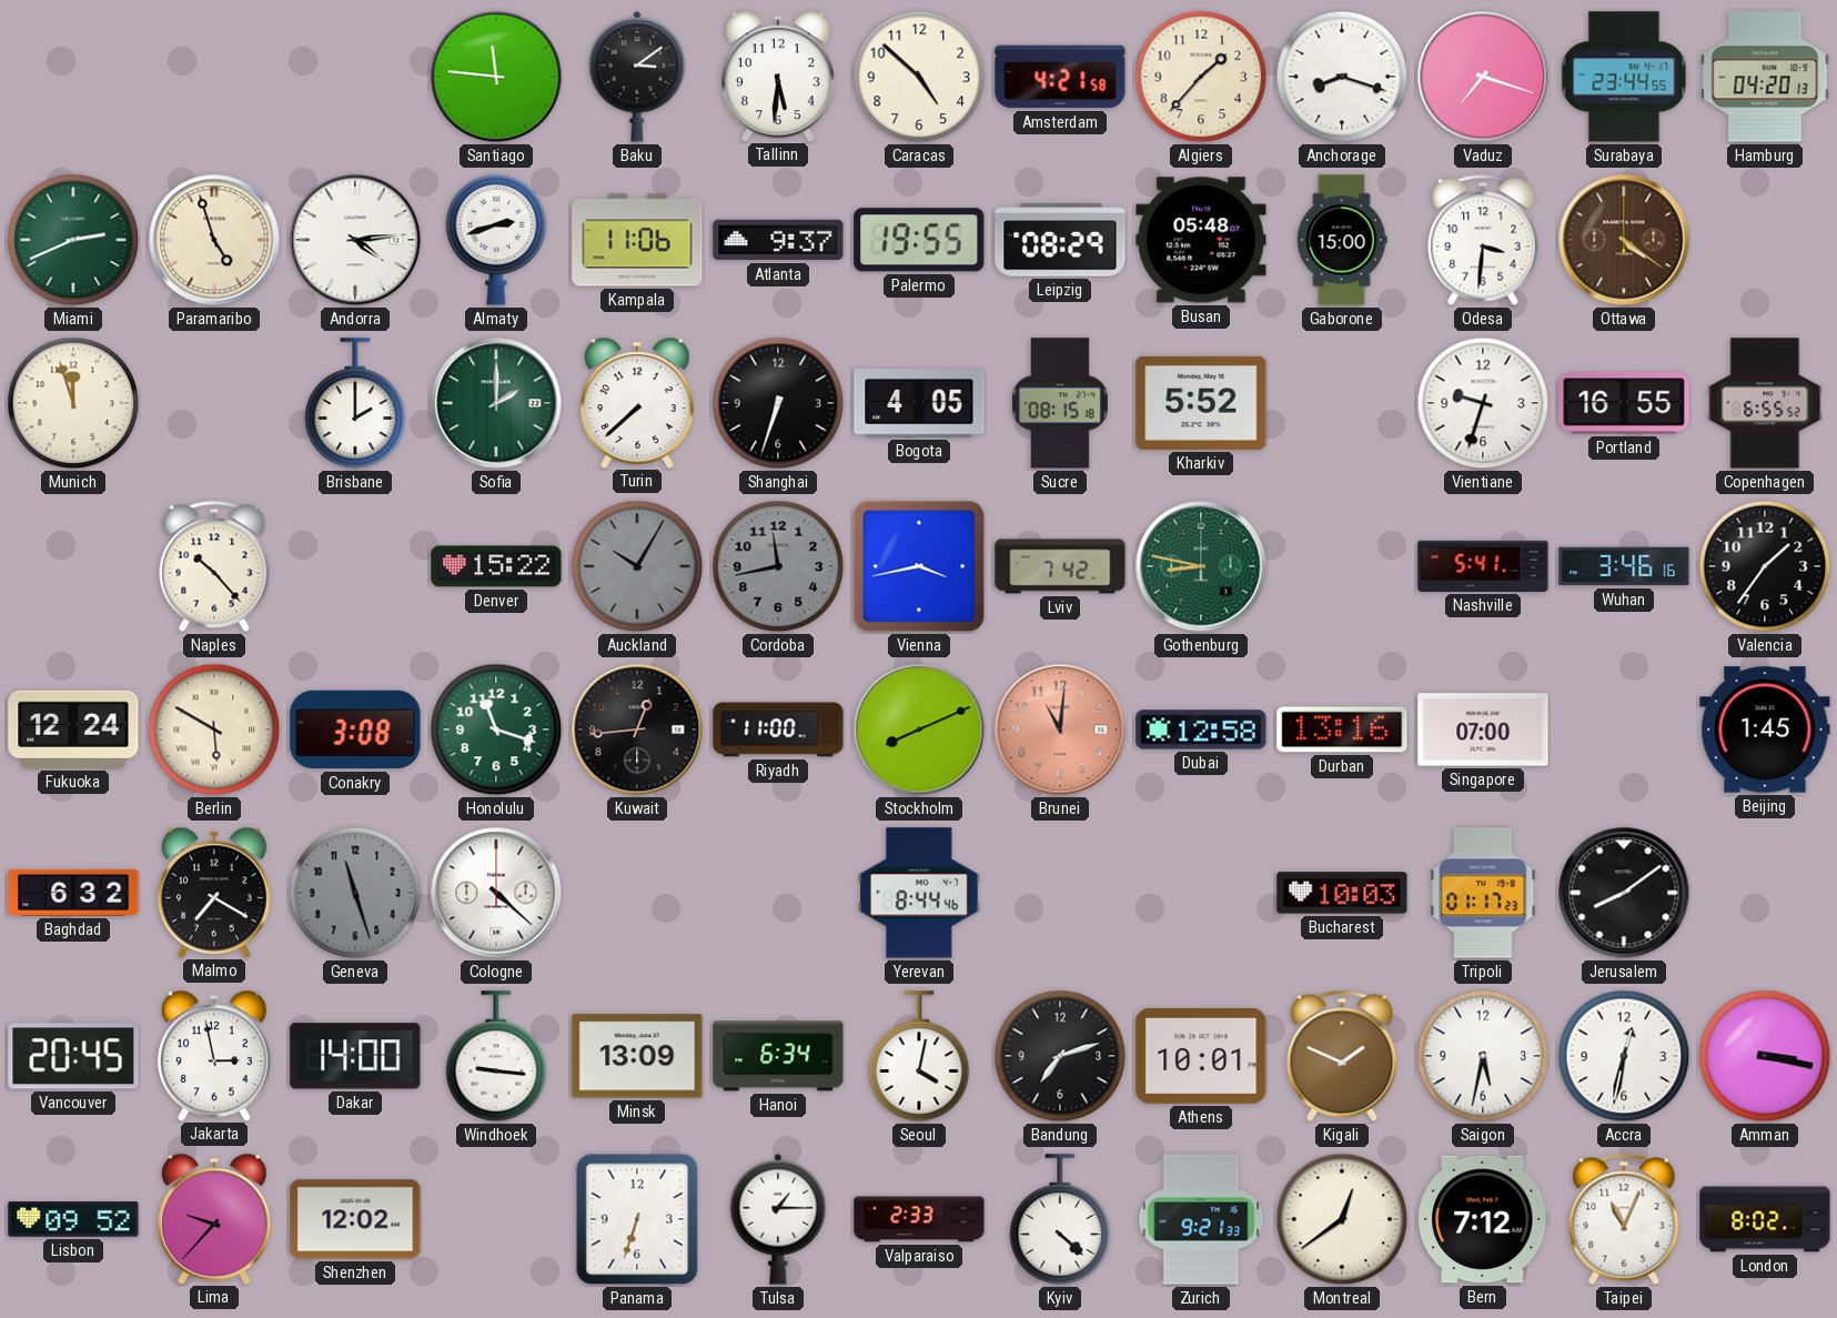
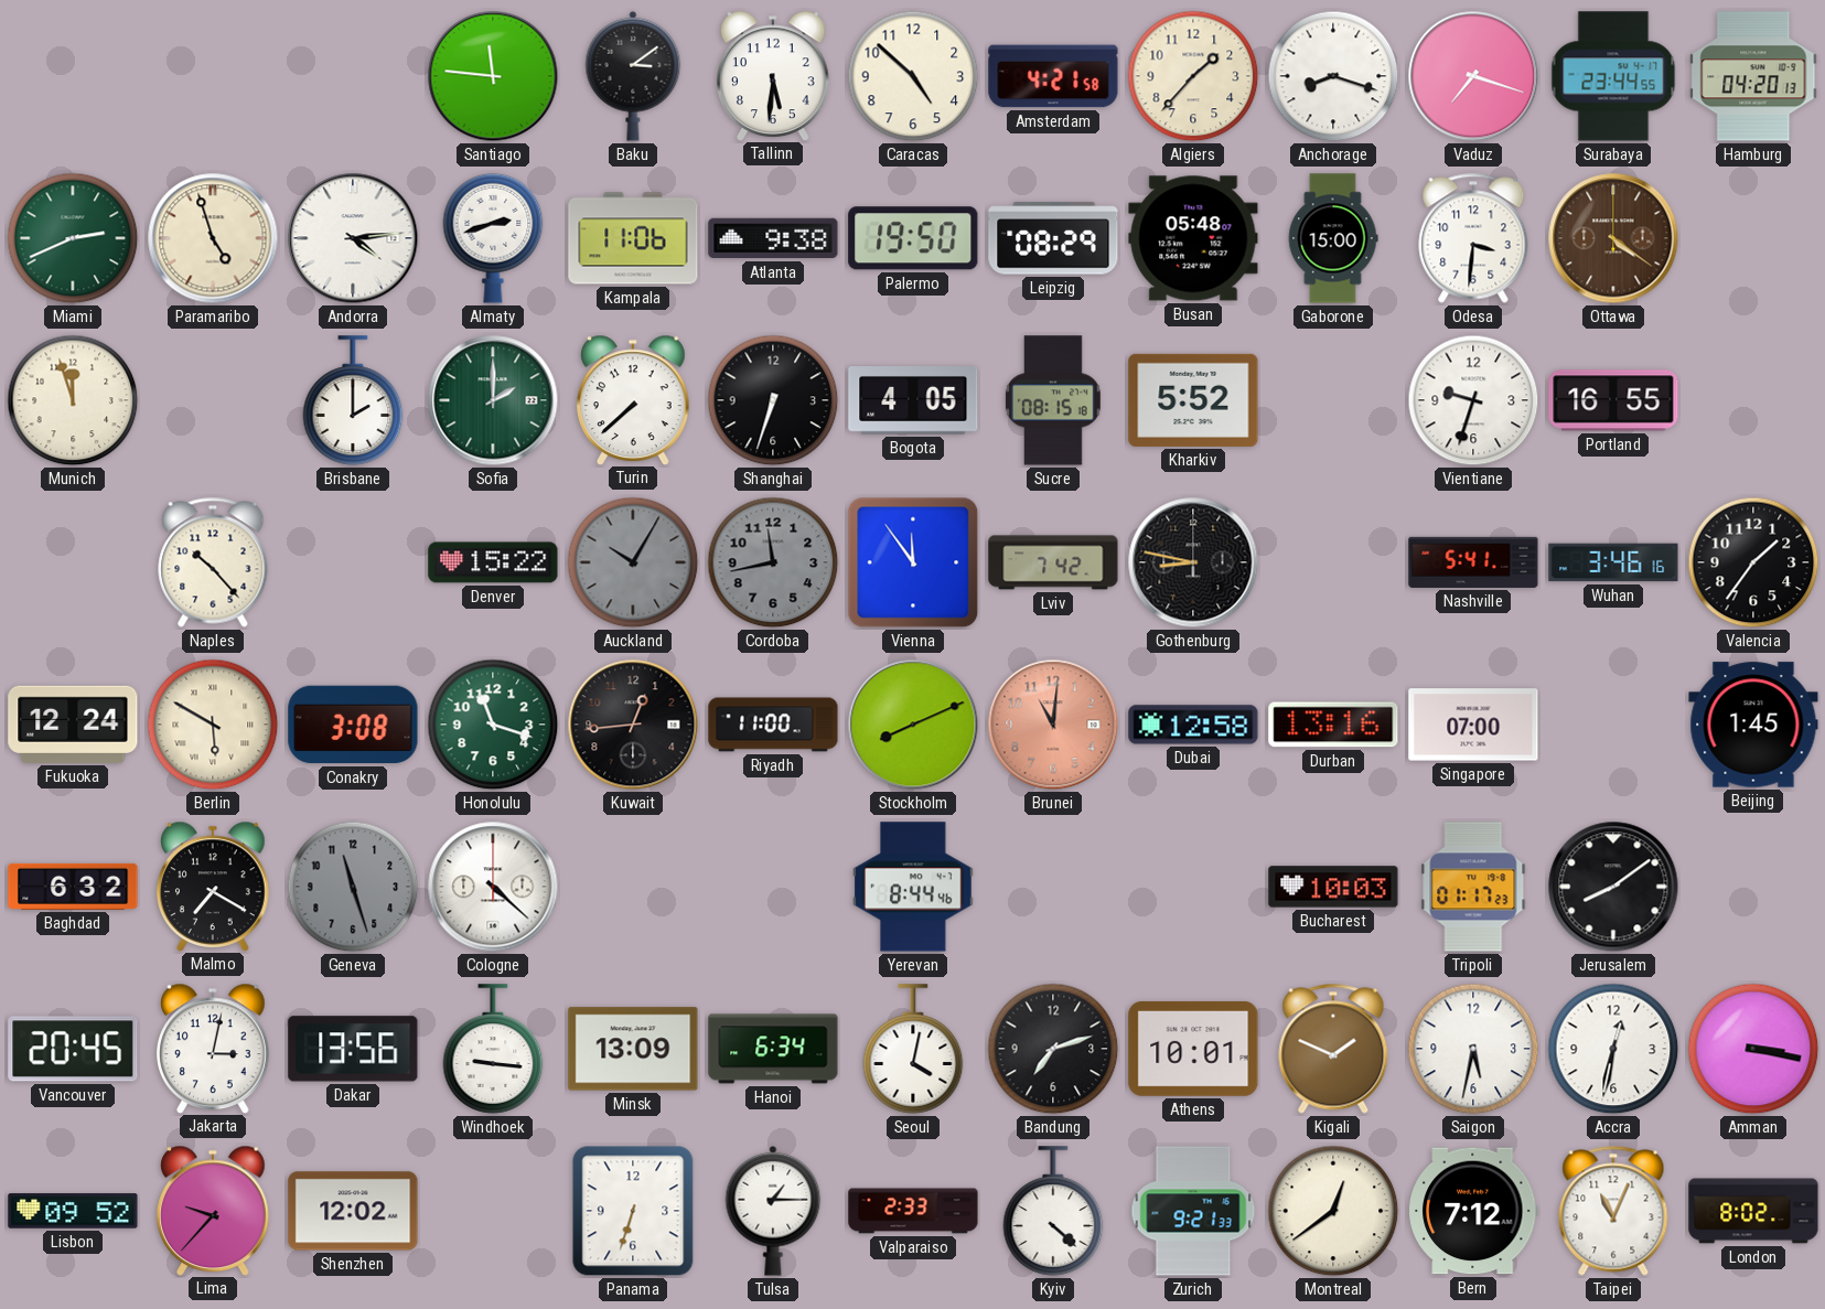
Atlanta: 9:37 -> 9:38
Palermo: 19:55 -> 19:50
Copenhagen: 6:55 -> none
Vienna: 3:43 -> 11:54
Gothenburg dial: green -> black
Jakarta: 2:58 -> 3:02
Dakar: 14:00 -> 13:56
